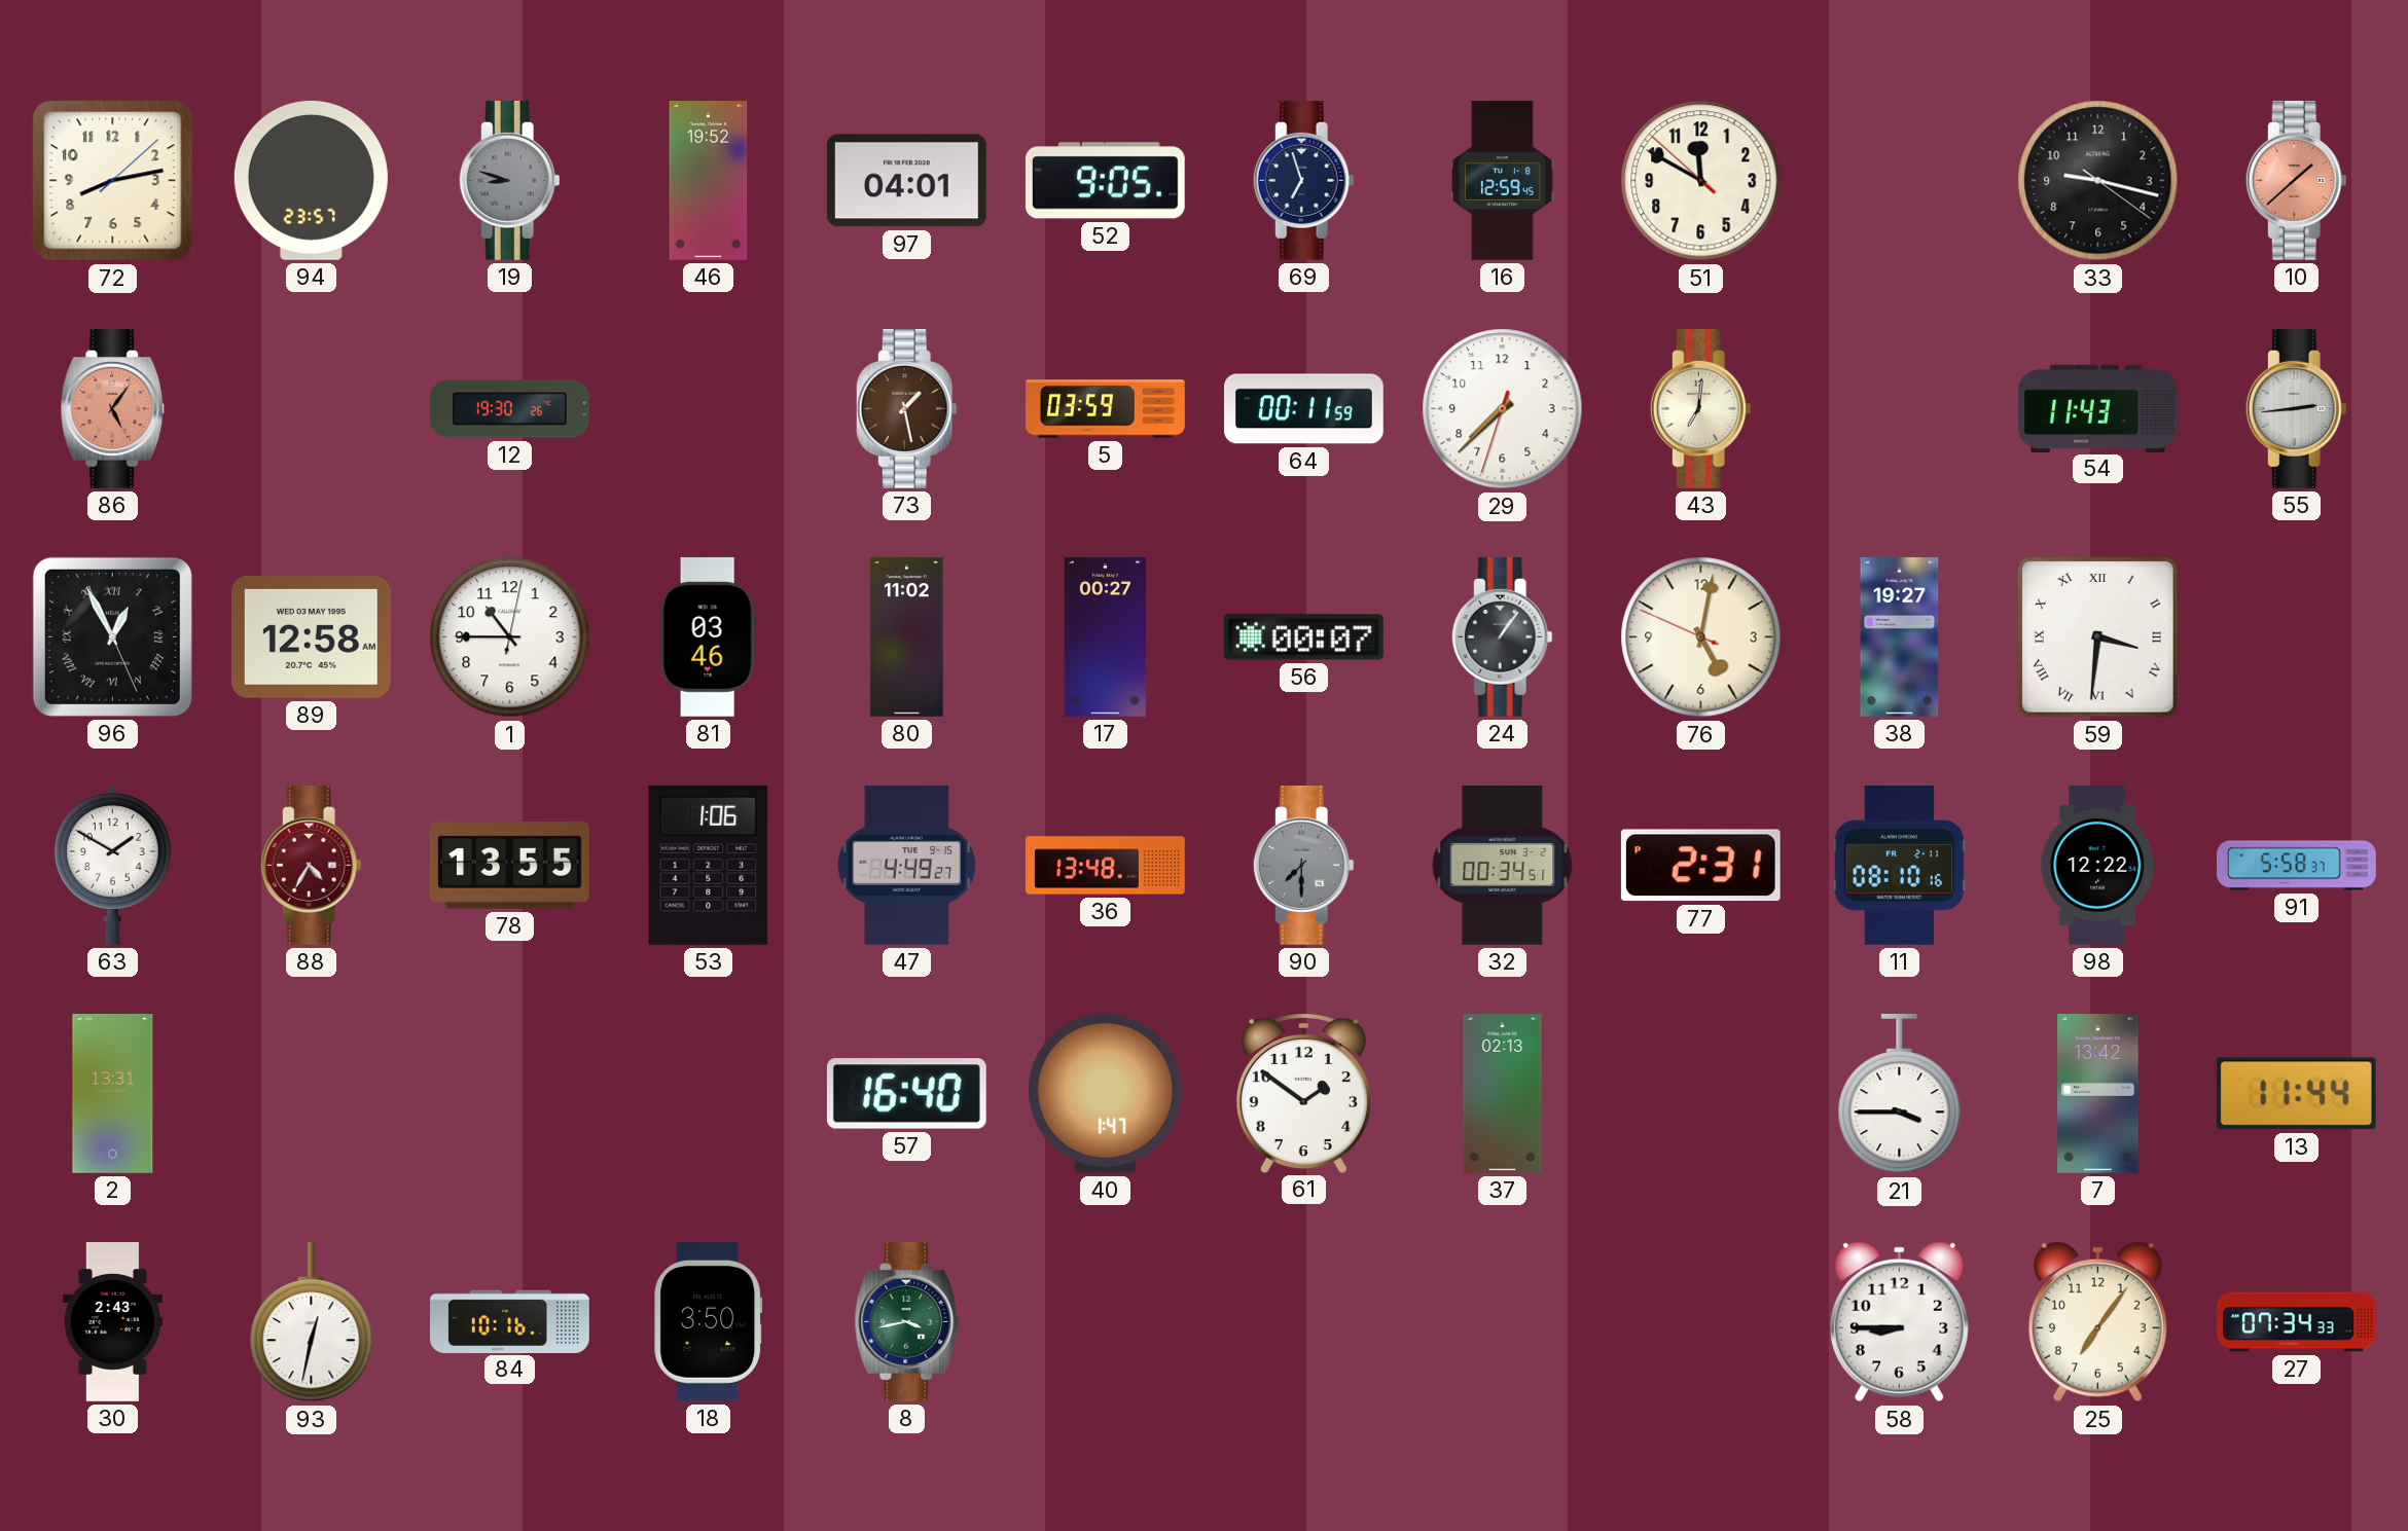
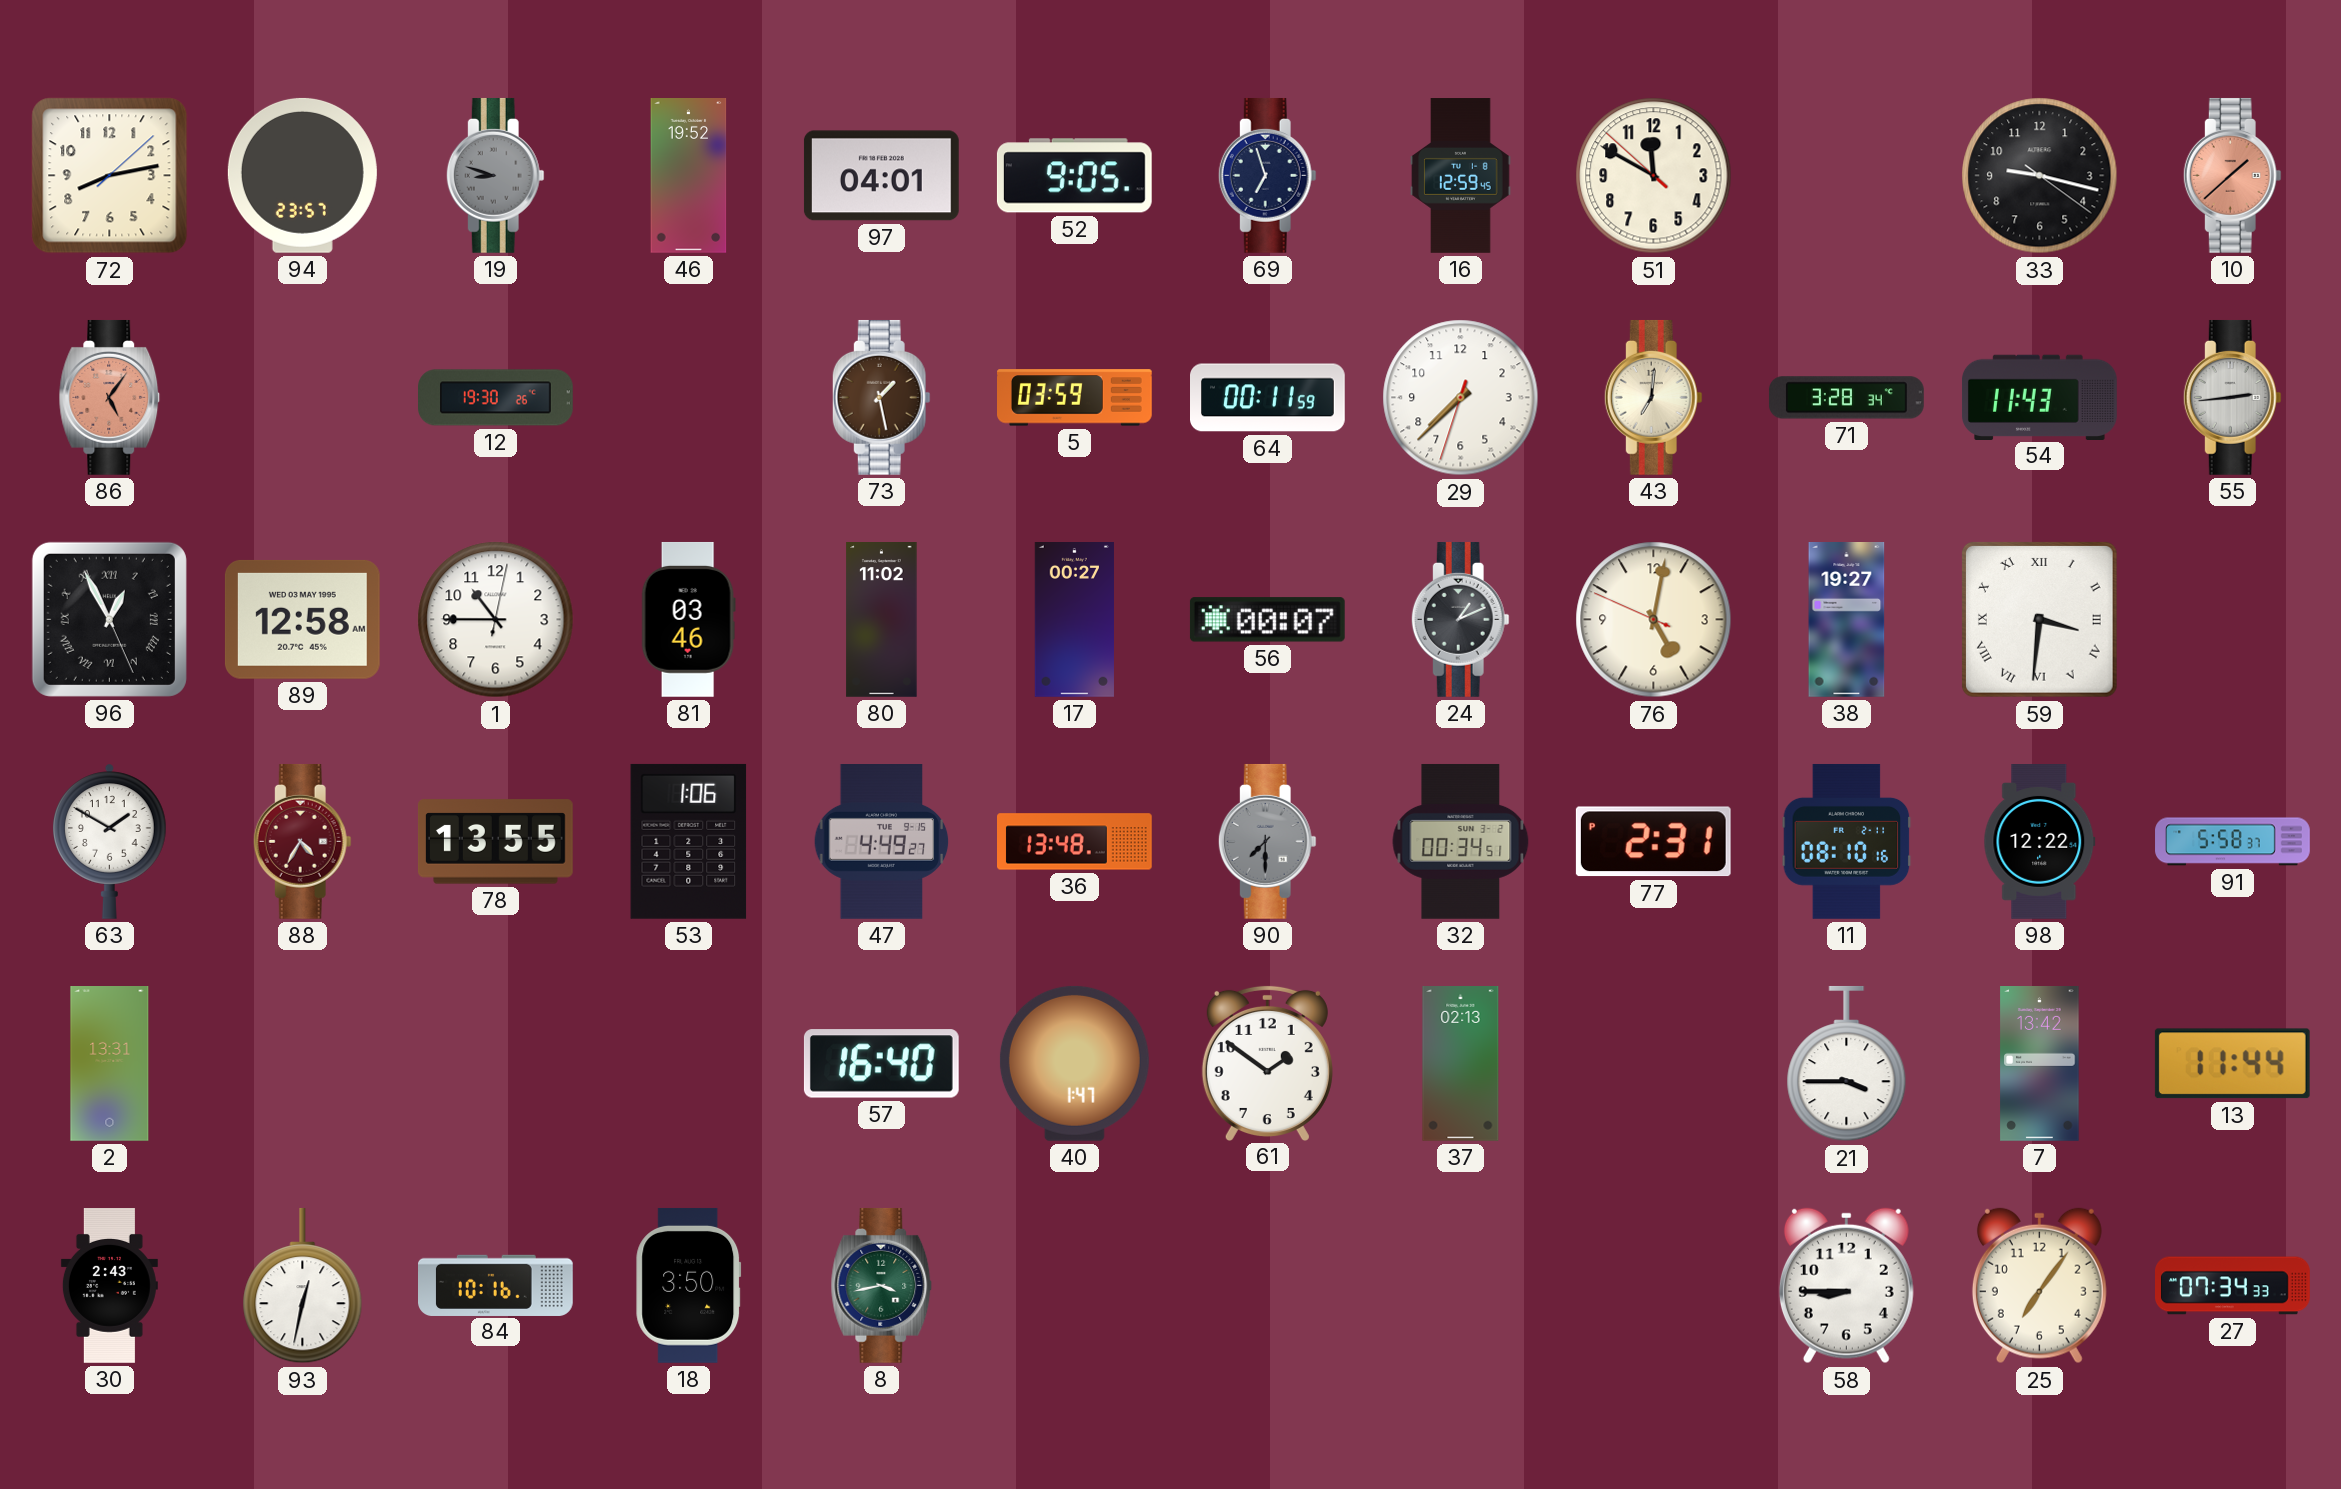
71: none -> 3:28
24: 1:06 -> 1:11
